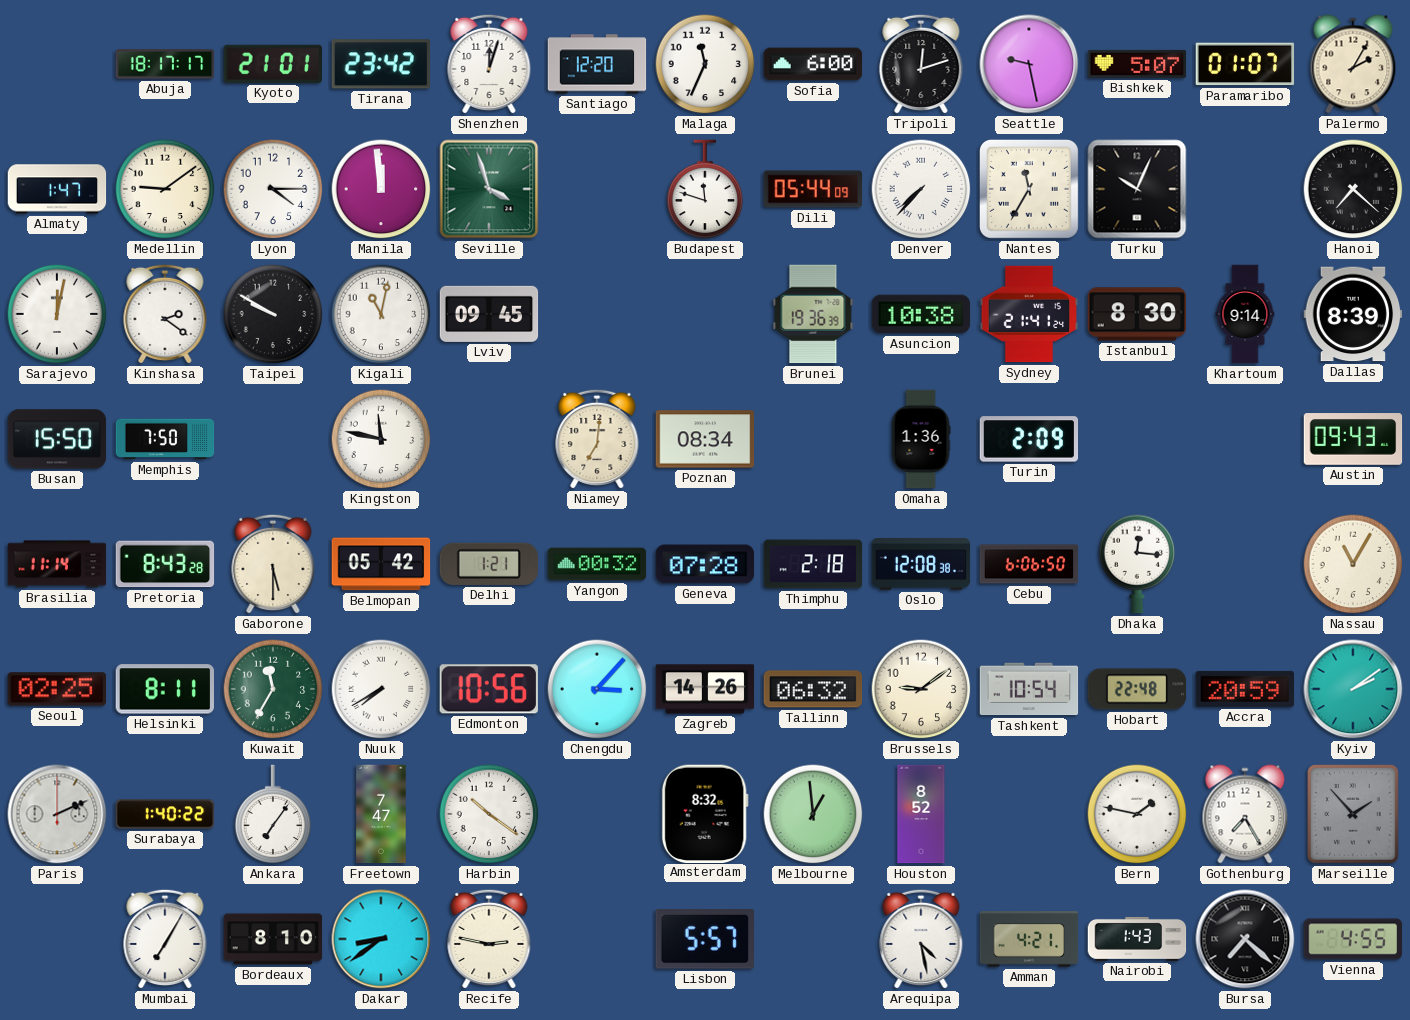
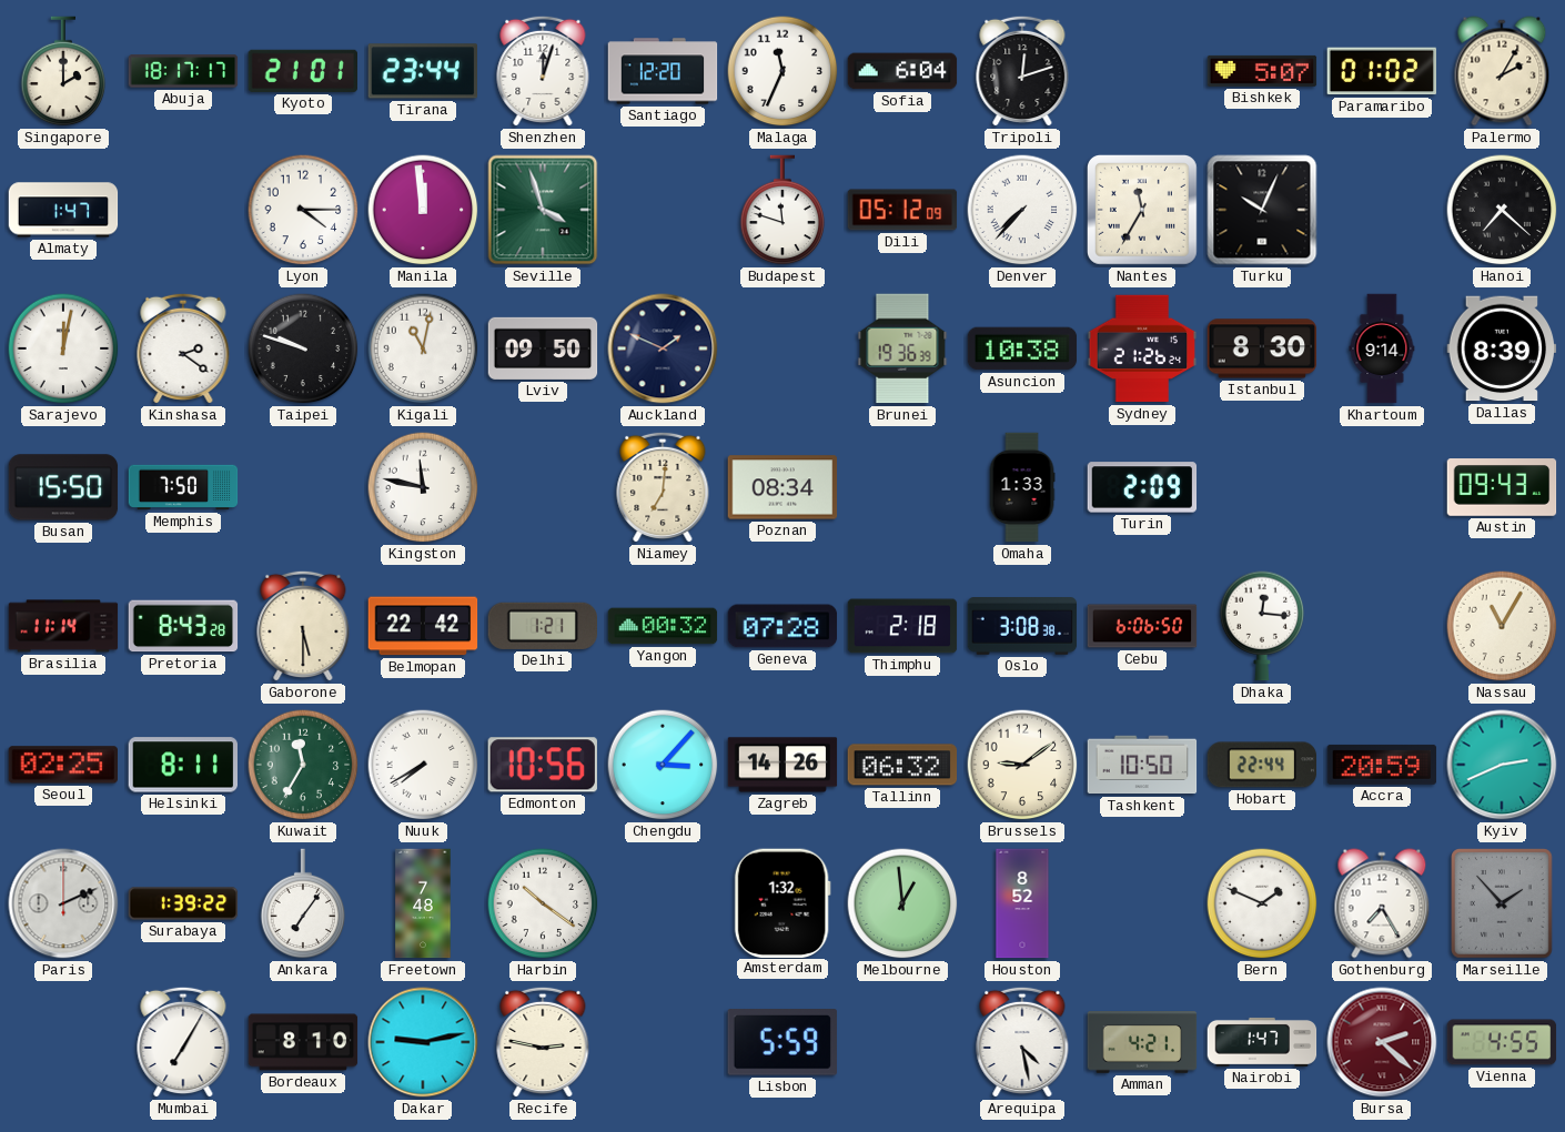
Singapore: none -> 2:00
Tirana: 23:42 -> 23:44
Sofia: 6:00 -> 6:04
Seattle: 9:28 -> none
Paramaribo: 01:07 -> 01:02
Medellin: 9:09 -> none
Dili: 05:44 -> 05:12
Taipei: 9:50 -> 9:48
Lviv: 09:45 -> 09:50
Auckland: none -> 1:49
Sydney: 21:41 -> 21:26
Omaha: 1:36 -> 1:33
Belmopan: 05:42 -> 22:42
Oslo: 12:08 -> 3:08
Tashkent: 10:54 -> 10:50
Hobart: 22:48 -> 22:44
Kyiv: 2:09 -> 2:41
Surabaya: 1:40 -> 1:39
Freetown: 7:47 -> 7:48
Amsterdam: 8:32 -> 1:32
Bern: 1:47 -> 1:49
Dakar: 8:39 -> 9:13
Lisbon: 5:57 -> 5:59
Nairobi: 1:43 -> 1:47
Bursa: 7:22 -> 2:22
Bursa dial: black -> burgundy
